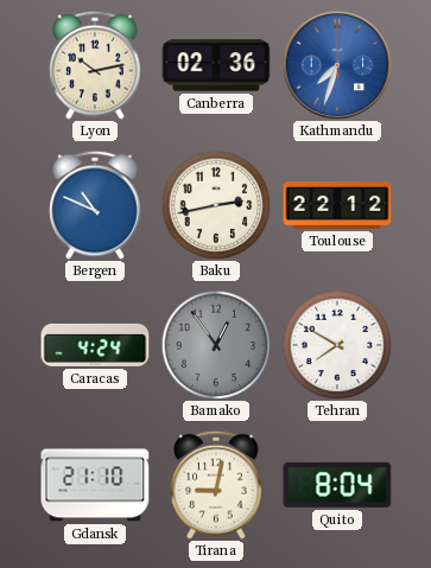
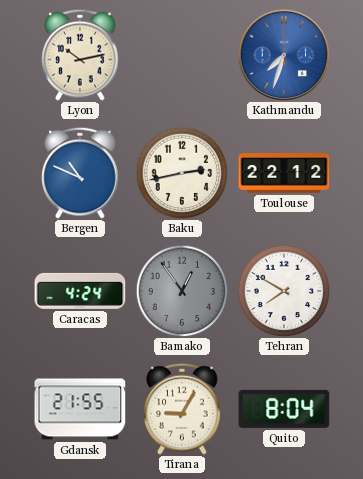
Canberra: 02:36 -> none
Gdansk: 21:10 -> 21:55
Tirana: 9:02 -> 9:05
